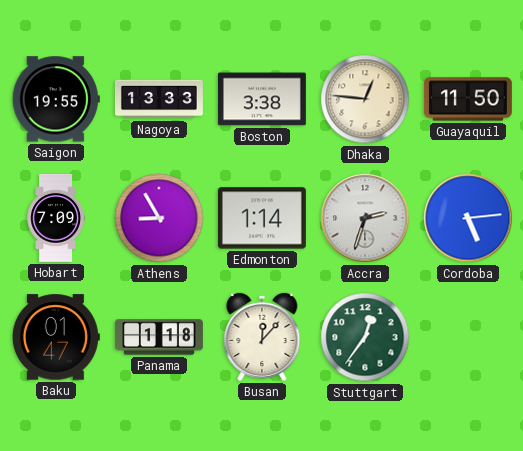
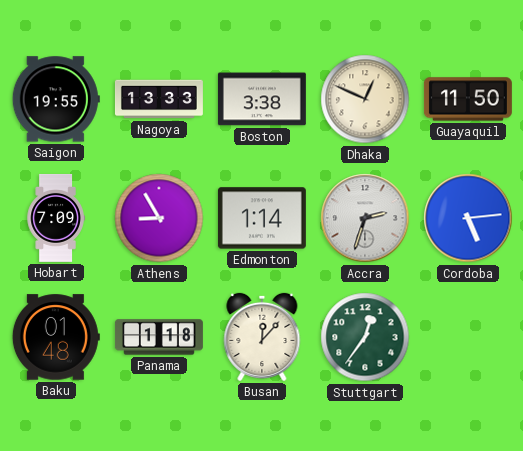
Dhaka: 12:46 -> 12:49
Baku: 01:47 -> 01:48
